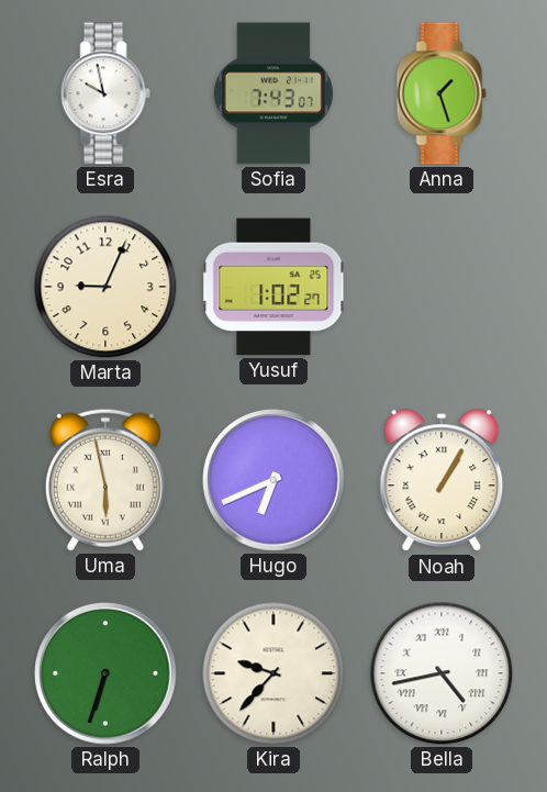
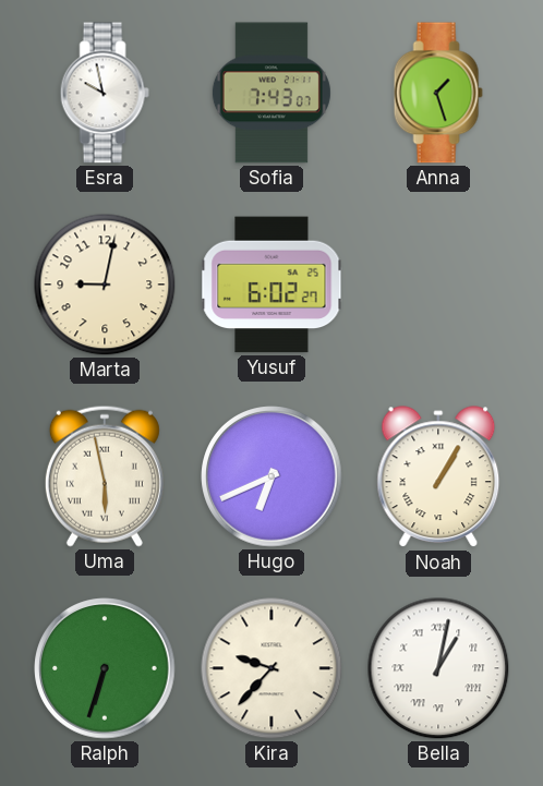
Marta: 9:04 -> 9:02
Yusuf: 1:02 -> 6:02
Bella: 4:43 -> 1:02
